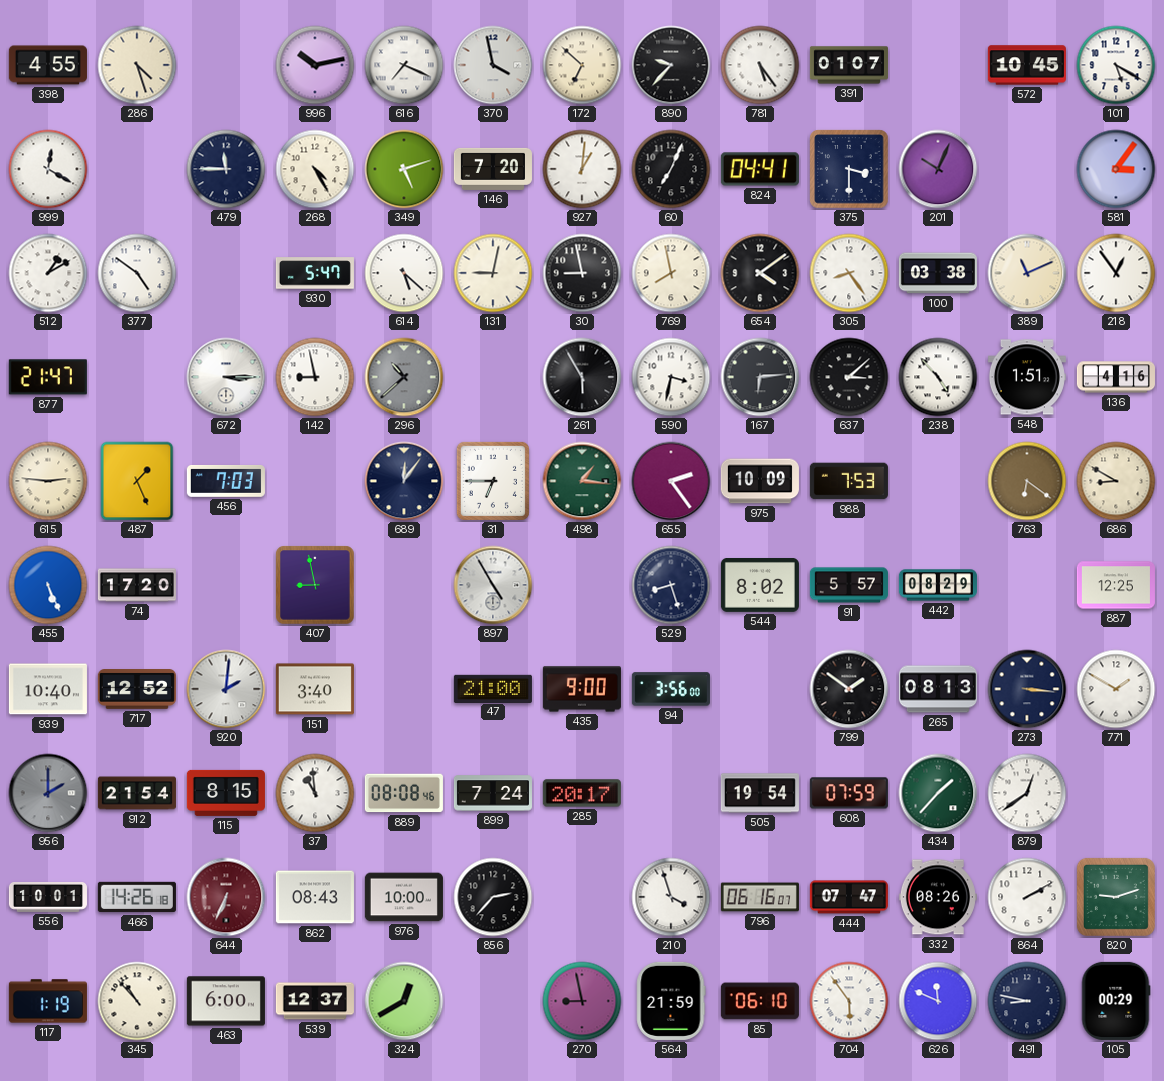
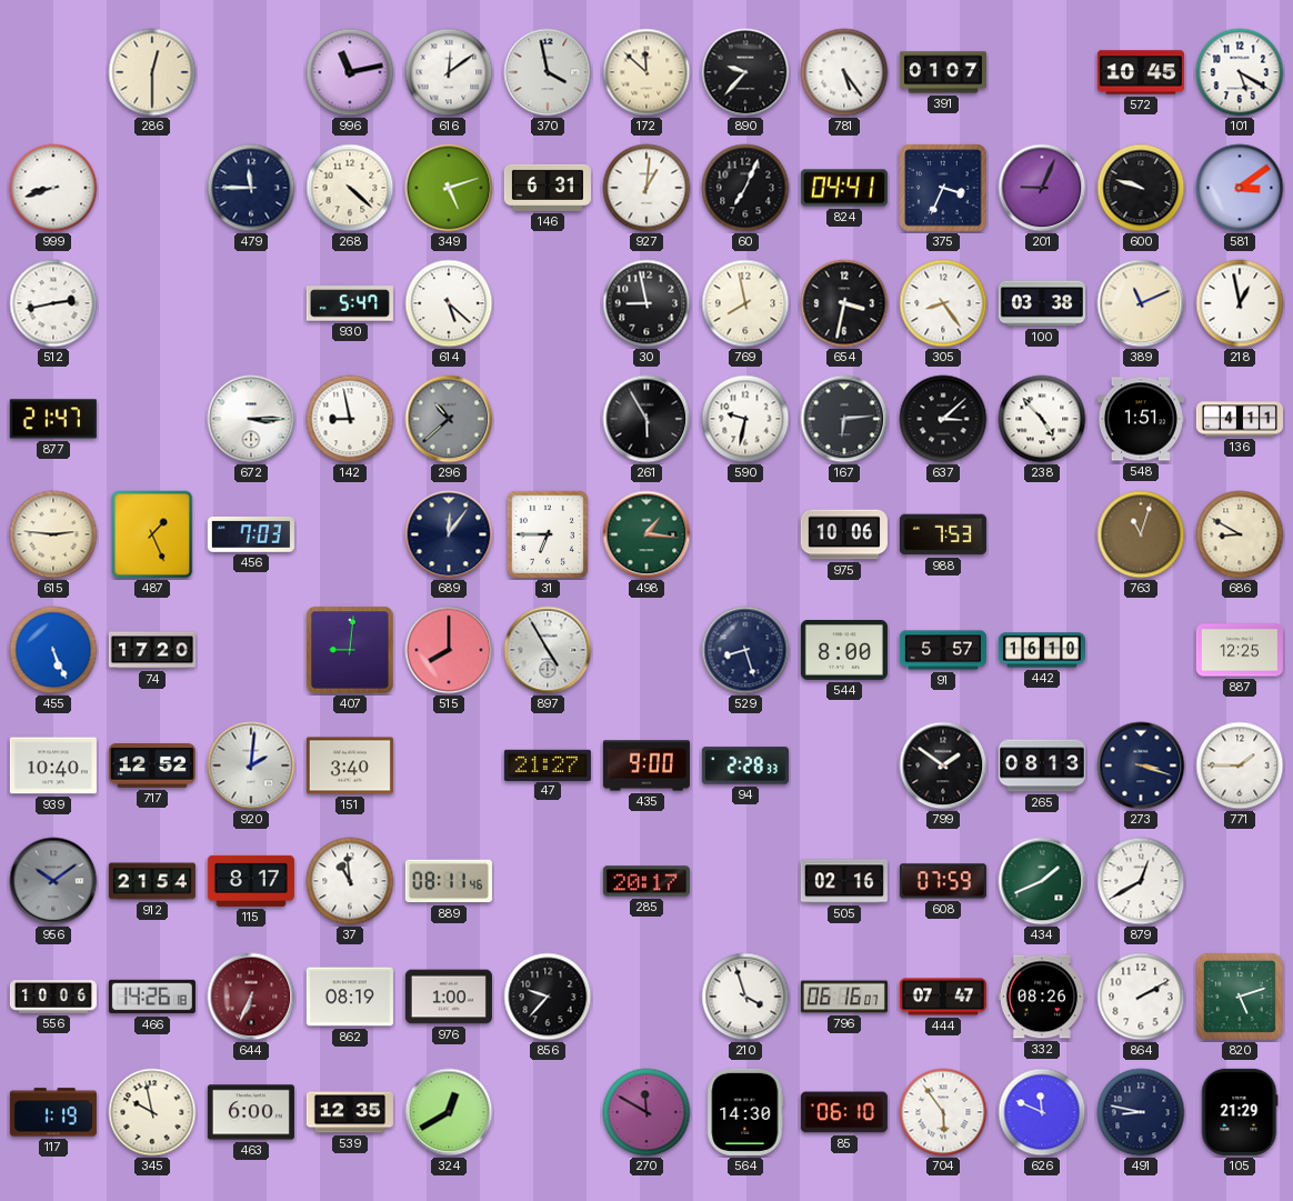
398: 4:55 -> none
286: 4:27 -> 12:30
996: 10:13 -> 11:13
616: 7:19 -> 12:09
172: 6:52 -> 11:52
999: 12:20 -> 8:42
268: 4:25 -> 4:22
146: 7:20 -> 6:31
375: 3:30 -> 3:34
201: 10:04 -> 9:04
600: none -> 9:48
581: 3:06 -> 3:09
512: 1:10 -> 2:43
377: 4:51 -> none
131: 9:02 -> none
654: 4:09 -> 3:32
218: 12:54 -> 12:58
590: 3:32 -> 9:32
136: 4:16 -> 4:11
655: 2:24 -> none
975: 10:09 -> 10:06
763: 6:21 -> 11:03
407: 8:58 -> 9:01
515: none -> 8:00
544: 8:02 -> 8:00
442: 08:29 -> 16:10
47: 21:00 -> 21:27
94: 3:56 -> 2:28
273: 3:16 -> 3:18
771: 1:50 -> 1:45
956: 2:00 -> 10:09
115: 8:15 -> 8:17
889: 08:08 -> 08:11
899: 7:24 -> none
505: 19:54 -> 02:16
434: 1:37 -> 1:41
879: 12:39 -> 12:40
556: 10:01 -> 10:06
862: 08:43 -> 08:19
976: 10:00 -> 1:00
856: 2:37 -> 9:37
820: 9:12 -> 5:12
345: 10:53 -> 9:58
539: 12:37 -> 12:35
270: 8:58 -> 11:50
564: 21:59 -> 14:30
105: 00:29 -> 21:29
